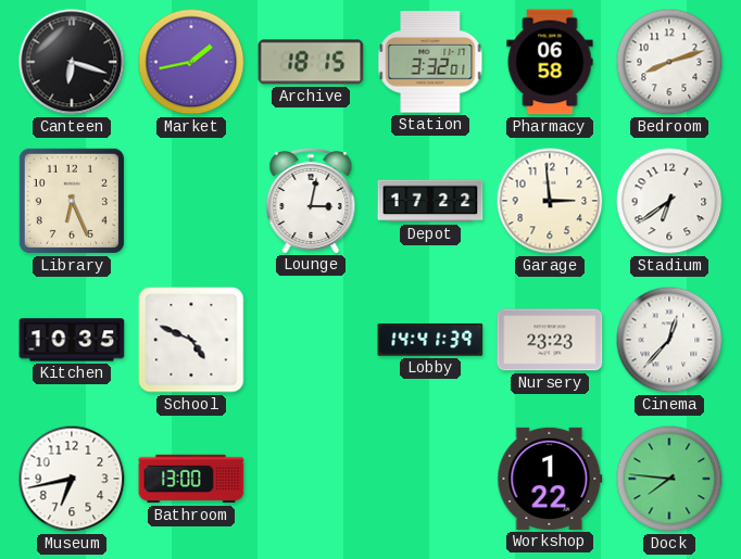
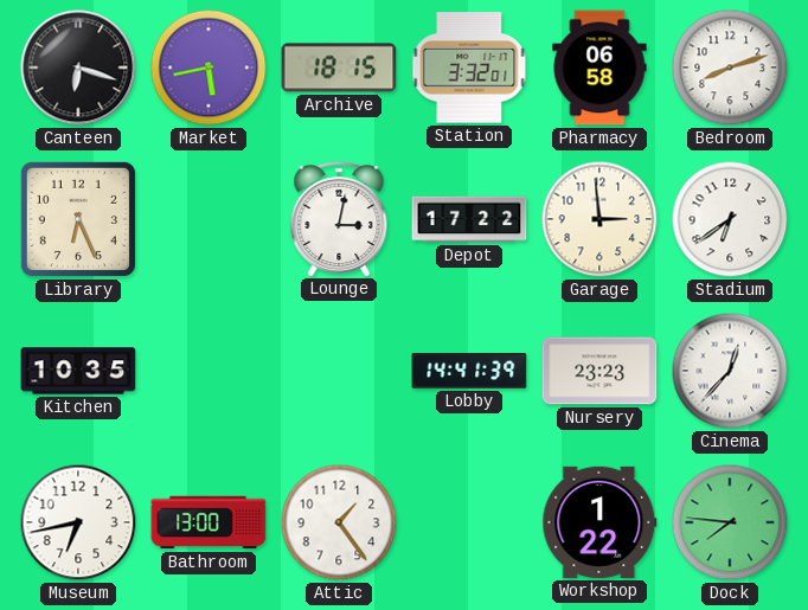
Market: 1:43 -> 5:43
School: 4:49 -> none
Attic: none -> 1:24
